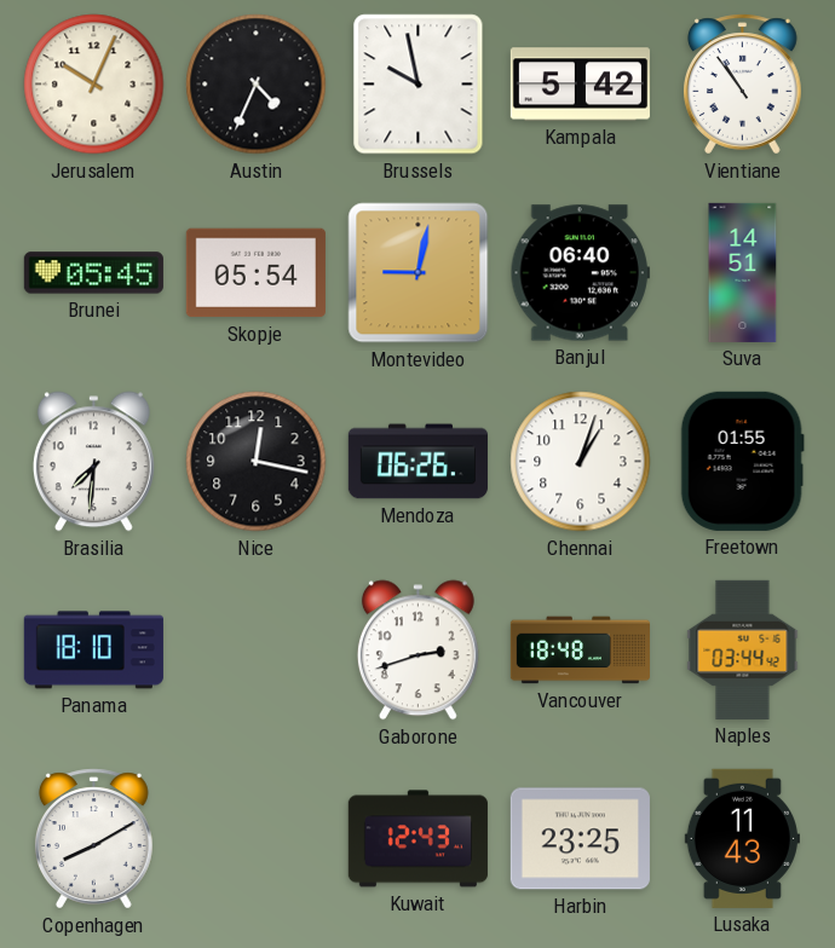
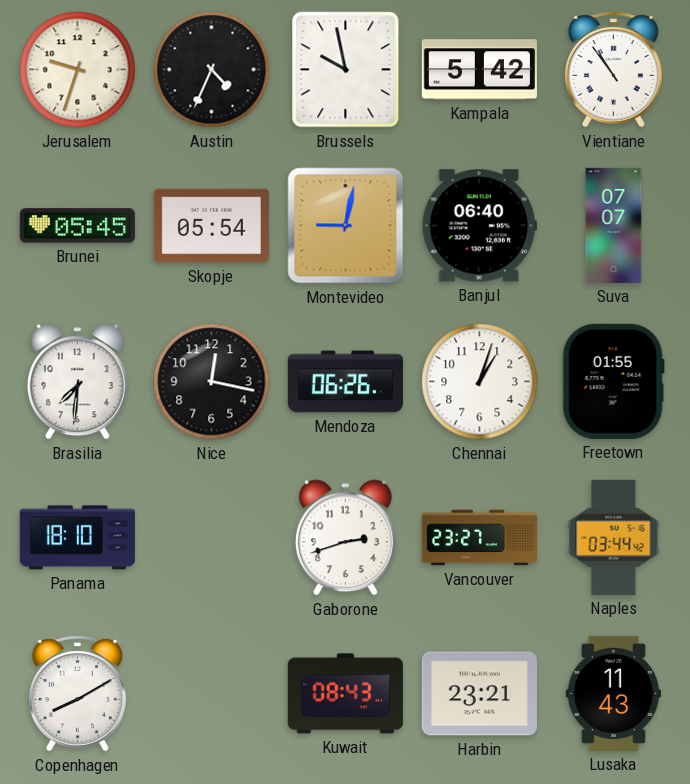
Jerusalem: 10:04 -> 9:33
Suva: 14:51 -> 07:07
Vancouver: 18:48 -> 23:27
Kuwait: 12:43 -> 08:43
Harbin: 23:25 -> 23:21
